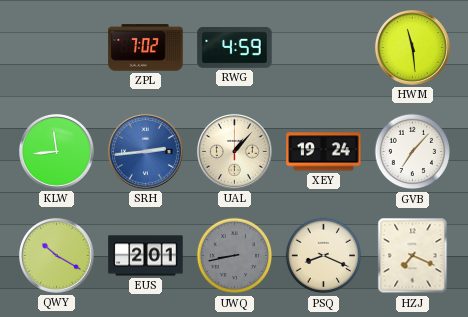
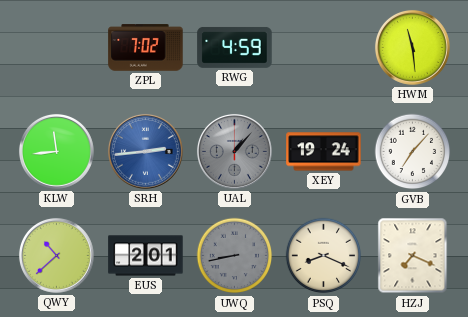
UAL dial: cream -> grey
QWY: 10:20 -> 10:38
